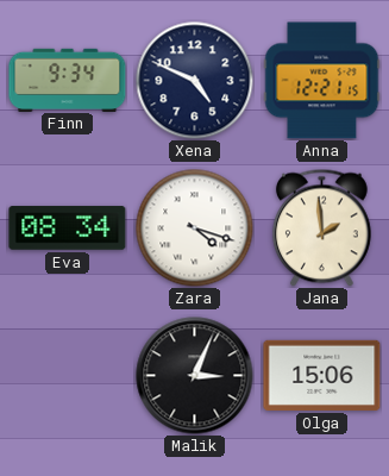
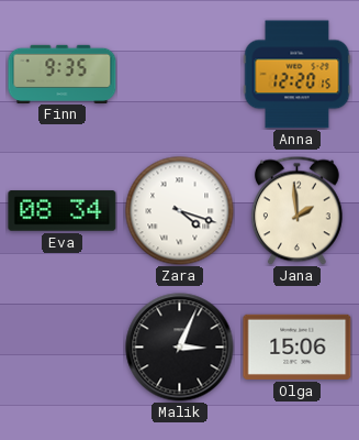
Finn: 9:34 -> 9:35
Xena: 4:49 -> none
Anna: 12:21 -> 12:20
